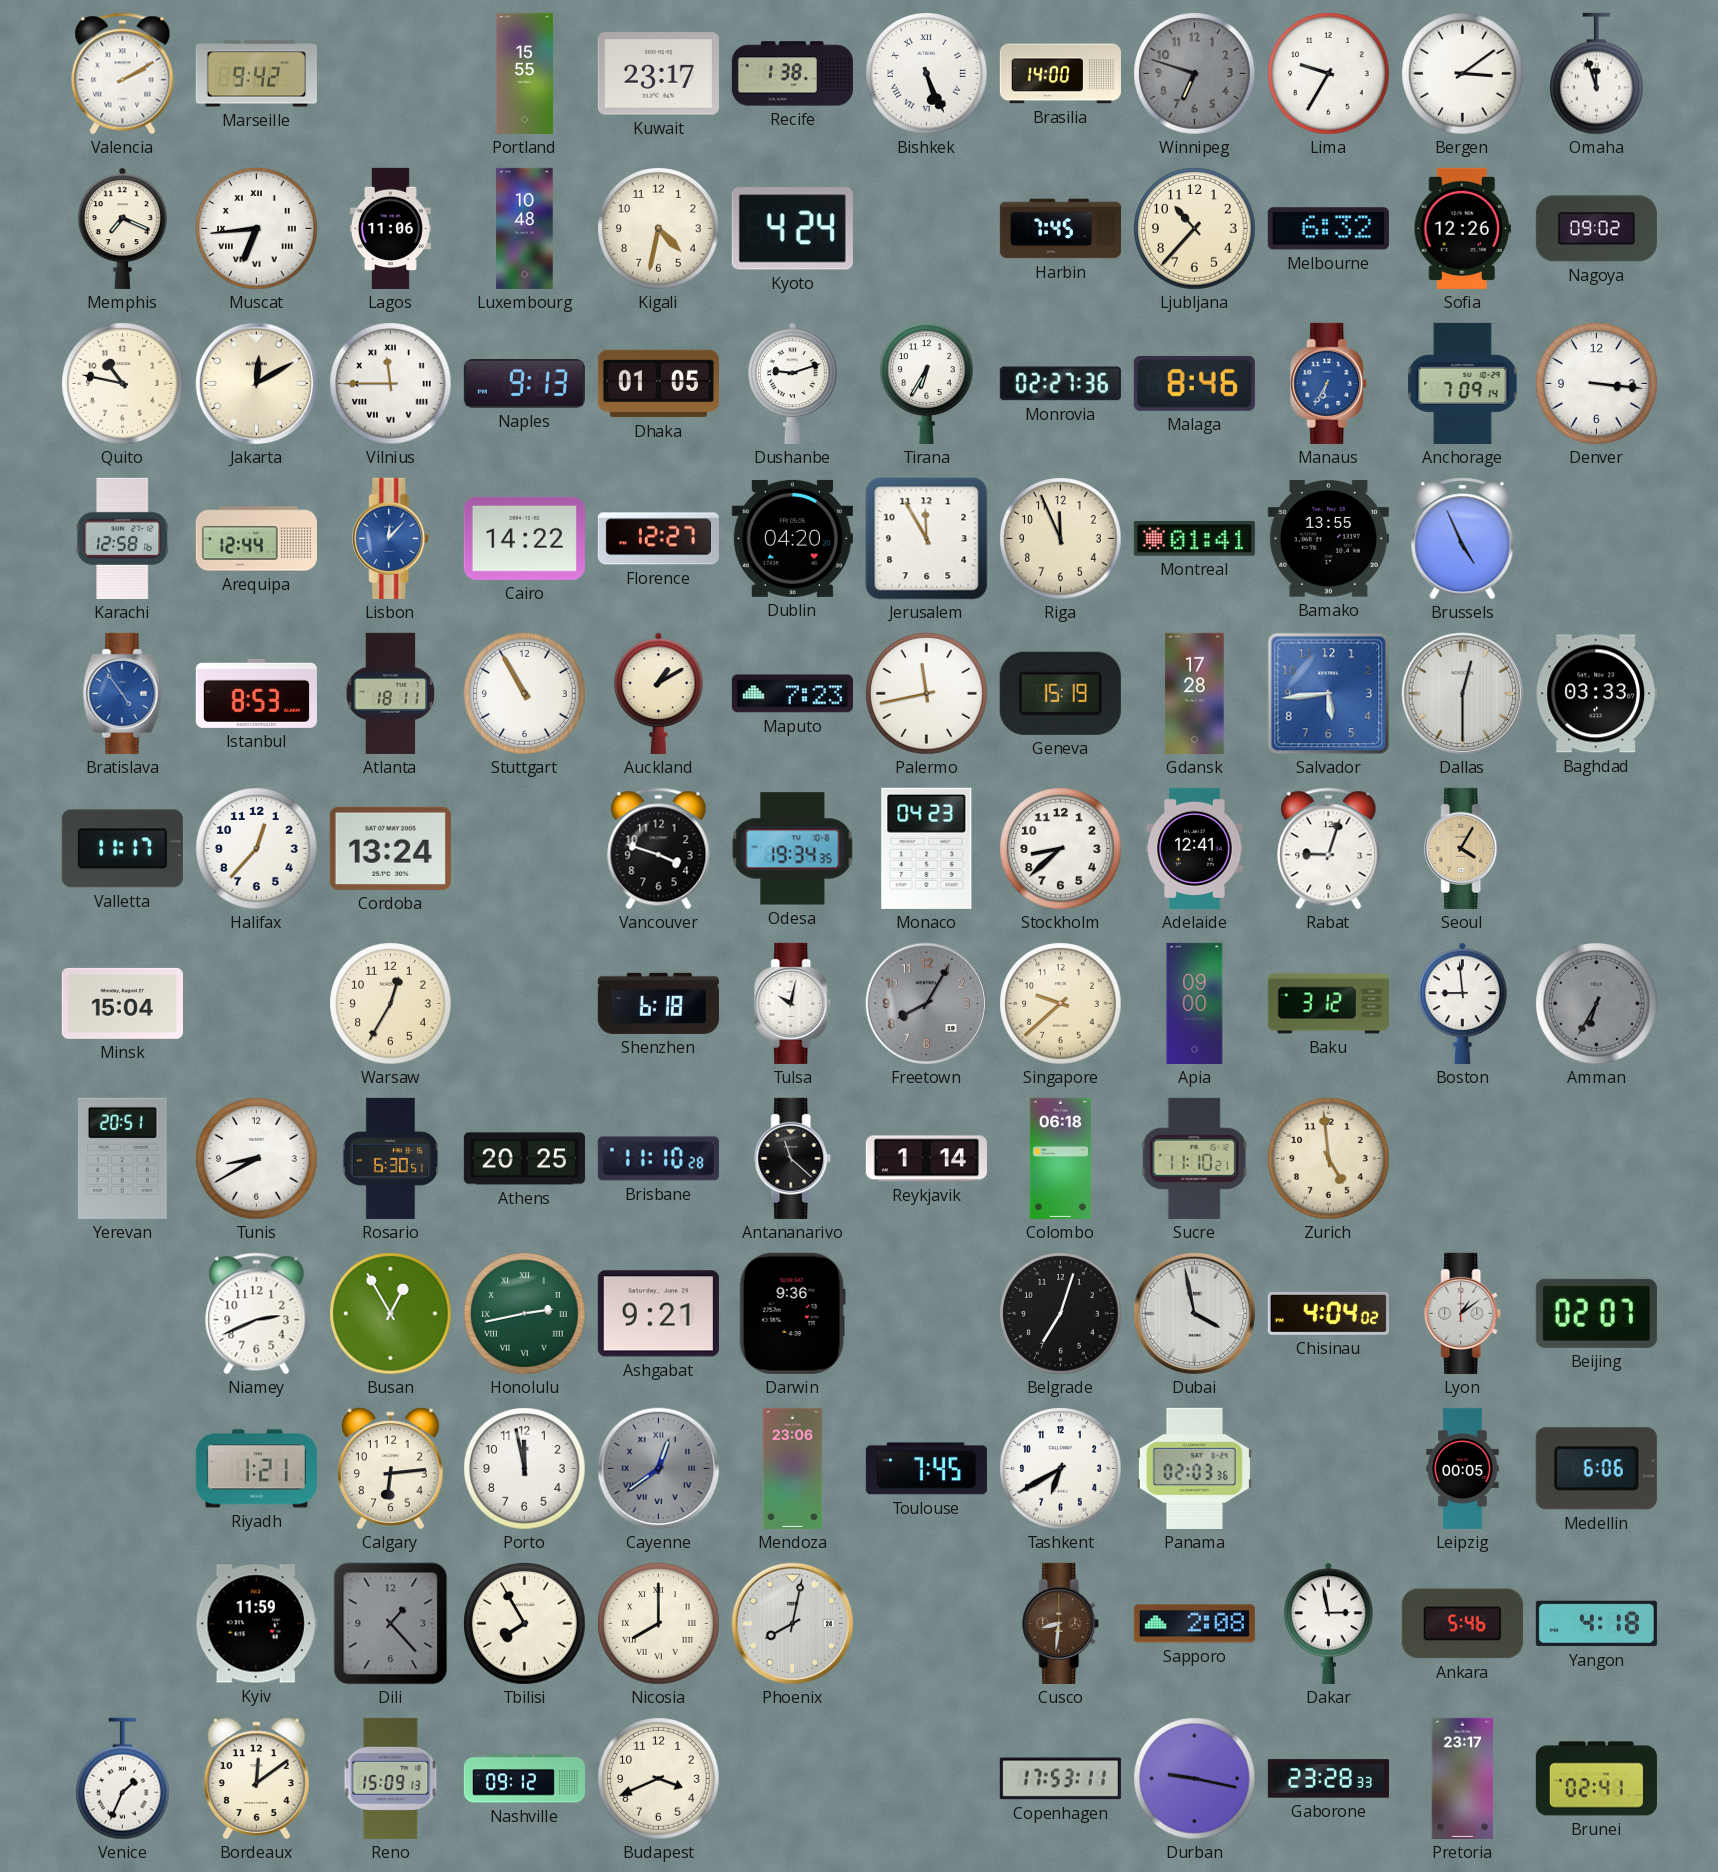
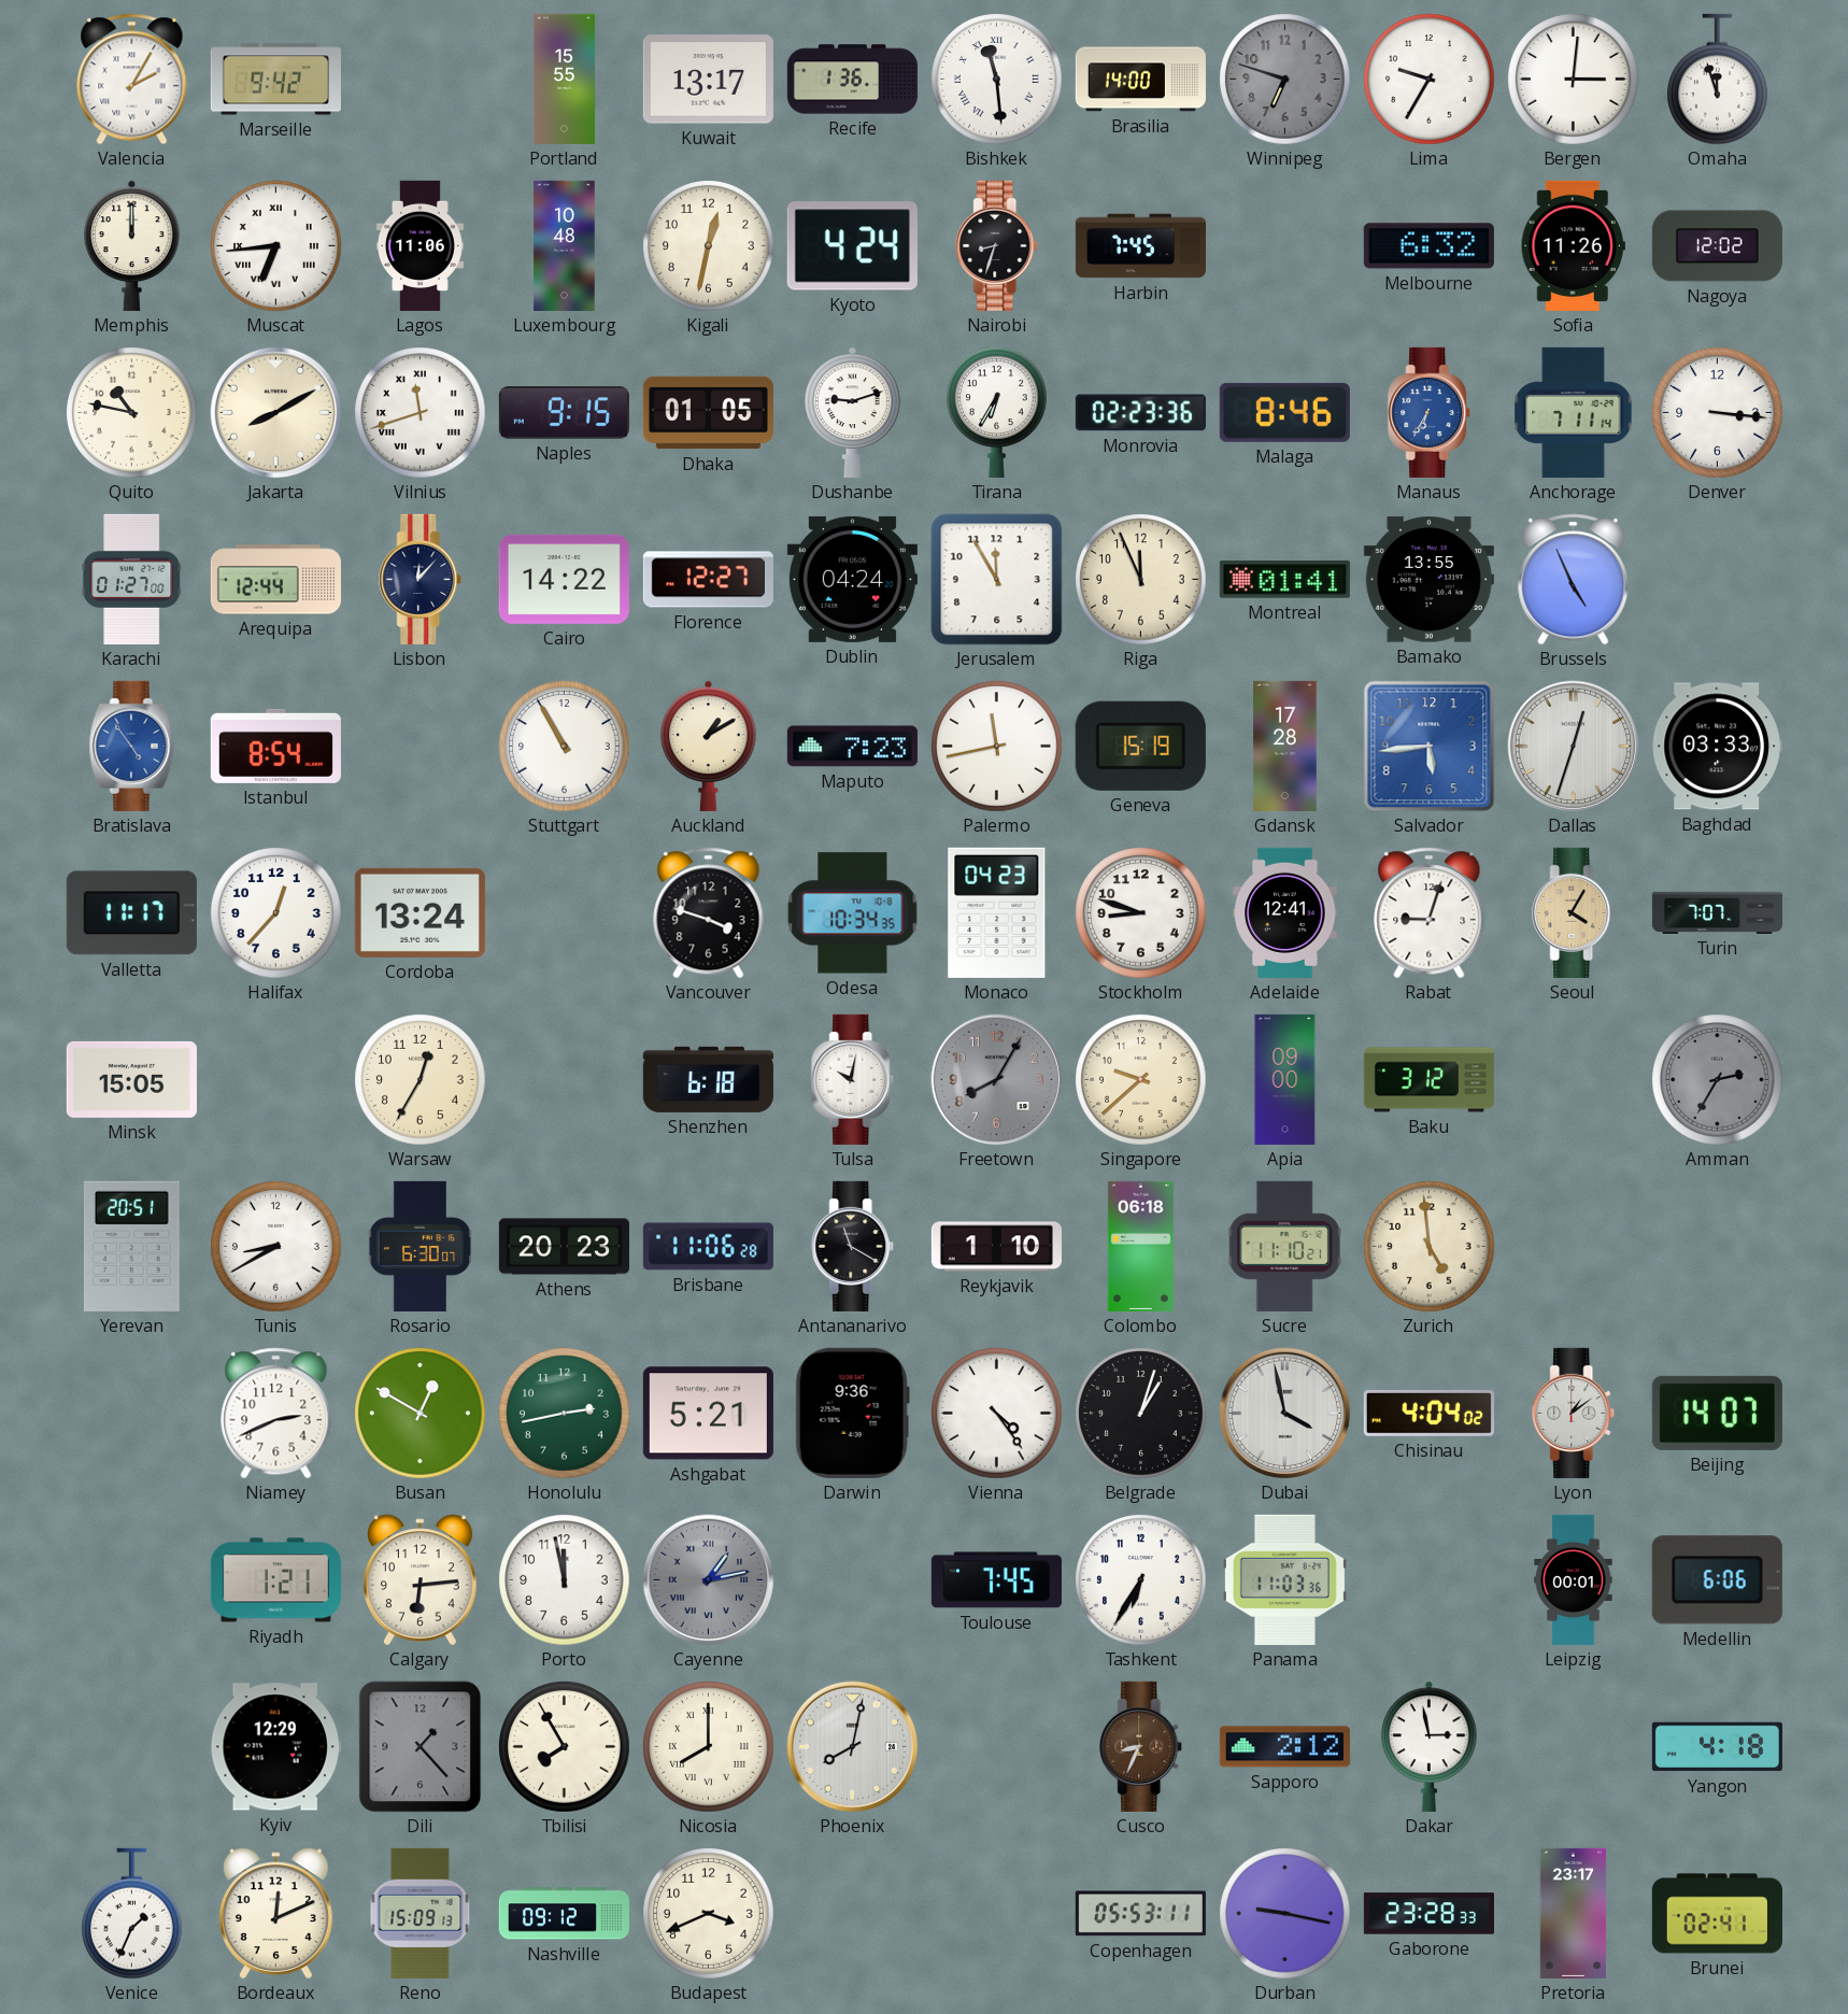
Valencia: 2:10 -> 2:05
Kuwait: 23:17 -> 13:17
Recife: 1:38 -> 1:36
Bishkek: 5:26 -> 11:29
Bergen: 3:09 -> 3:01
Memphis: 7:19 -> 12:00
Kigali: 4:32 -> 12:32
Nairobi: none -> 8:33
Ljubljana: 10:37 -> none
Sofia: 12:26 -> 11:26
Nagoya: 09:02 -> 12:02
Jakarta: 12:10 -> 8:10
Vilnius: 11:45 -> 11:42
Naples: 9:13 -> 9:15
Monrovia: 02:27 -> 02:23
Anchorage: 7:09 -> 7:11
Karachi: 12:58 -> 01:27
Lisbon dial: blue -> navy
Dublin: 04:20 -> 04:24
Istanbul: 8:53 -> 8:54
Atlanta: 18:11 -> none
Dallas: 12:30 -> 12:33
Odesa: 19:34 -> 10:34
Stockholm: 8:38 -> 8:48
Turin: none -> 7:07
Minsk: 15:04 -> 15:05
Boston: 8:59 -> none
Amman: 6:35 -> 2:35
Rosario: 6:30:51 -> 6:30:07
Athens: 20:25 -> 20:23
Brisbane: 11:10 -> 11:06
Antananarivo: 11:22 -> 11:20
Reykjavik: 1:14 -> 1:10
Busan: 12:55 -> 12:50
Honolulu numerals: Roman -> Arabic
Ashgabat: 9:21 -> 5:21
Vienna: none -> 4:24
Belgrade: 7:03 -> 1:03
Beijing: 02:07 -> 14:07
Cayenne: 12:39 -> 1:13
Mendoza: 23:06 -> none
Tashkent: 6:40 -> 6:35
Panama: 02:03 -> 11:03
Leipzig: 00:05 -> 00:01
Kyiv: 11:59 -> 12:29
Cusco: 8:31 -> 8:34
Sapporo: 2:08 -> 2:12
Ankara: 5:46 -> none
Bordeaux: 12:09 -> 12:11
Copenhagen: 17:53 -> 05:53
